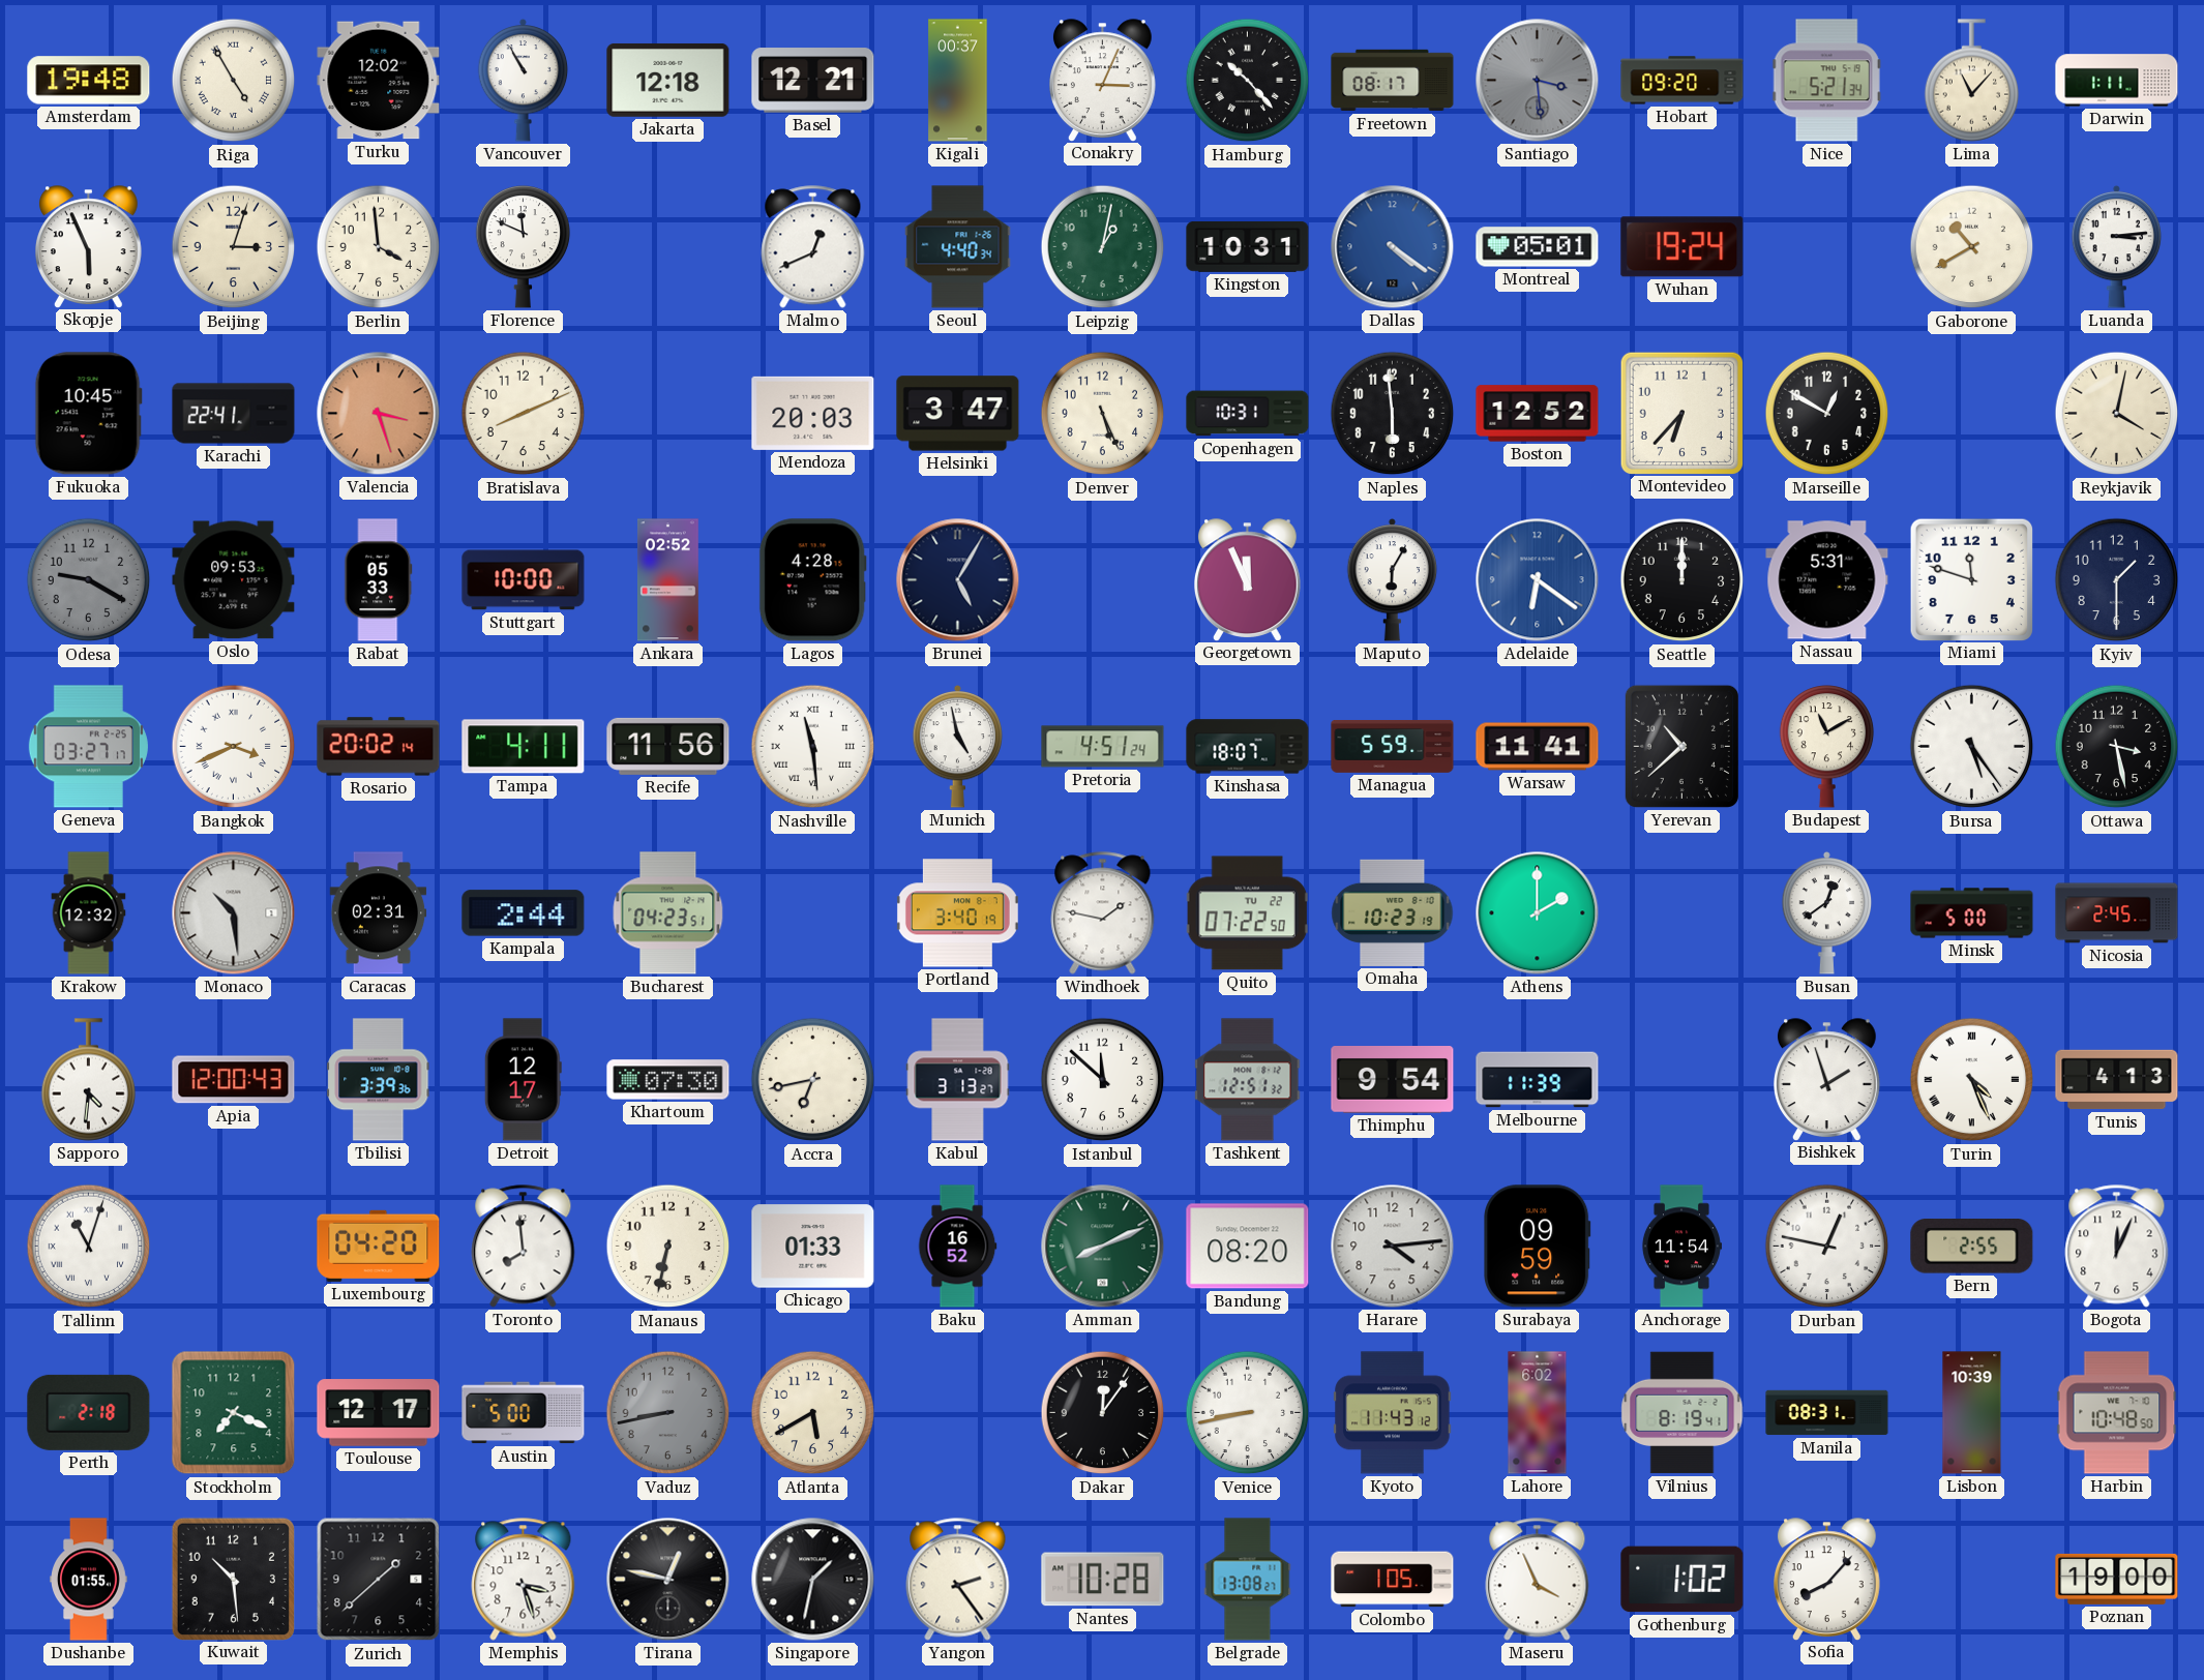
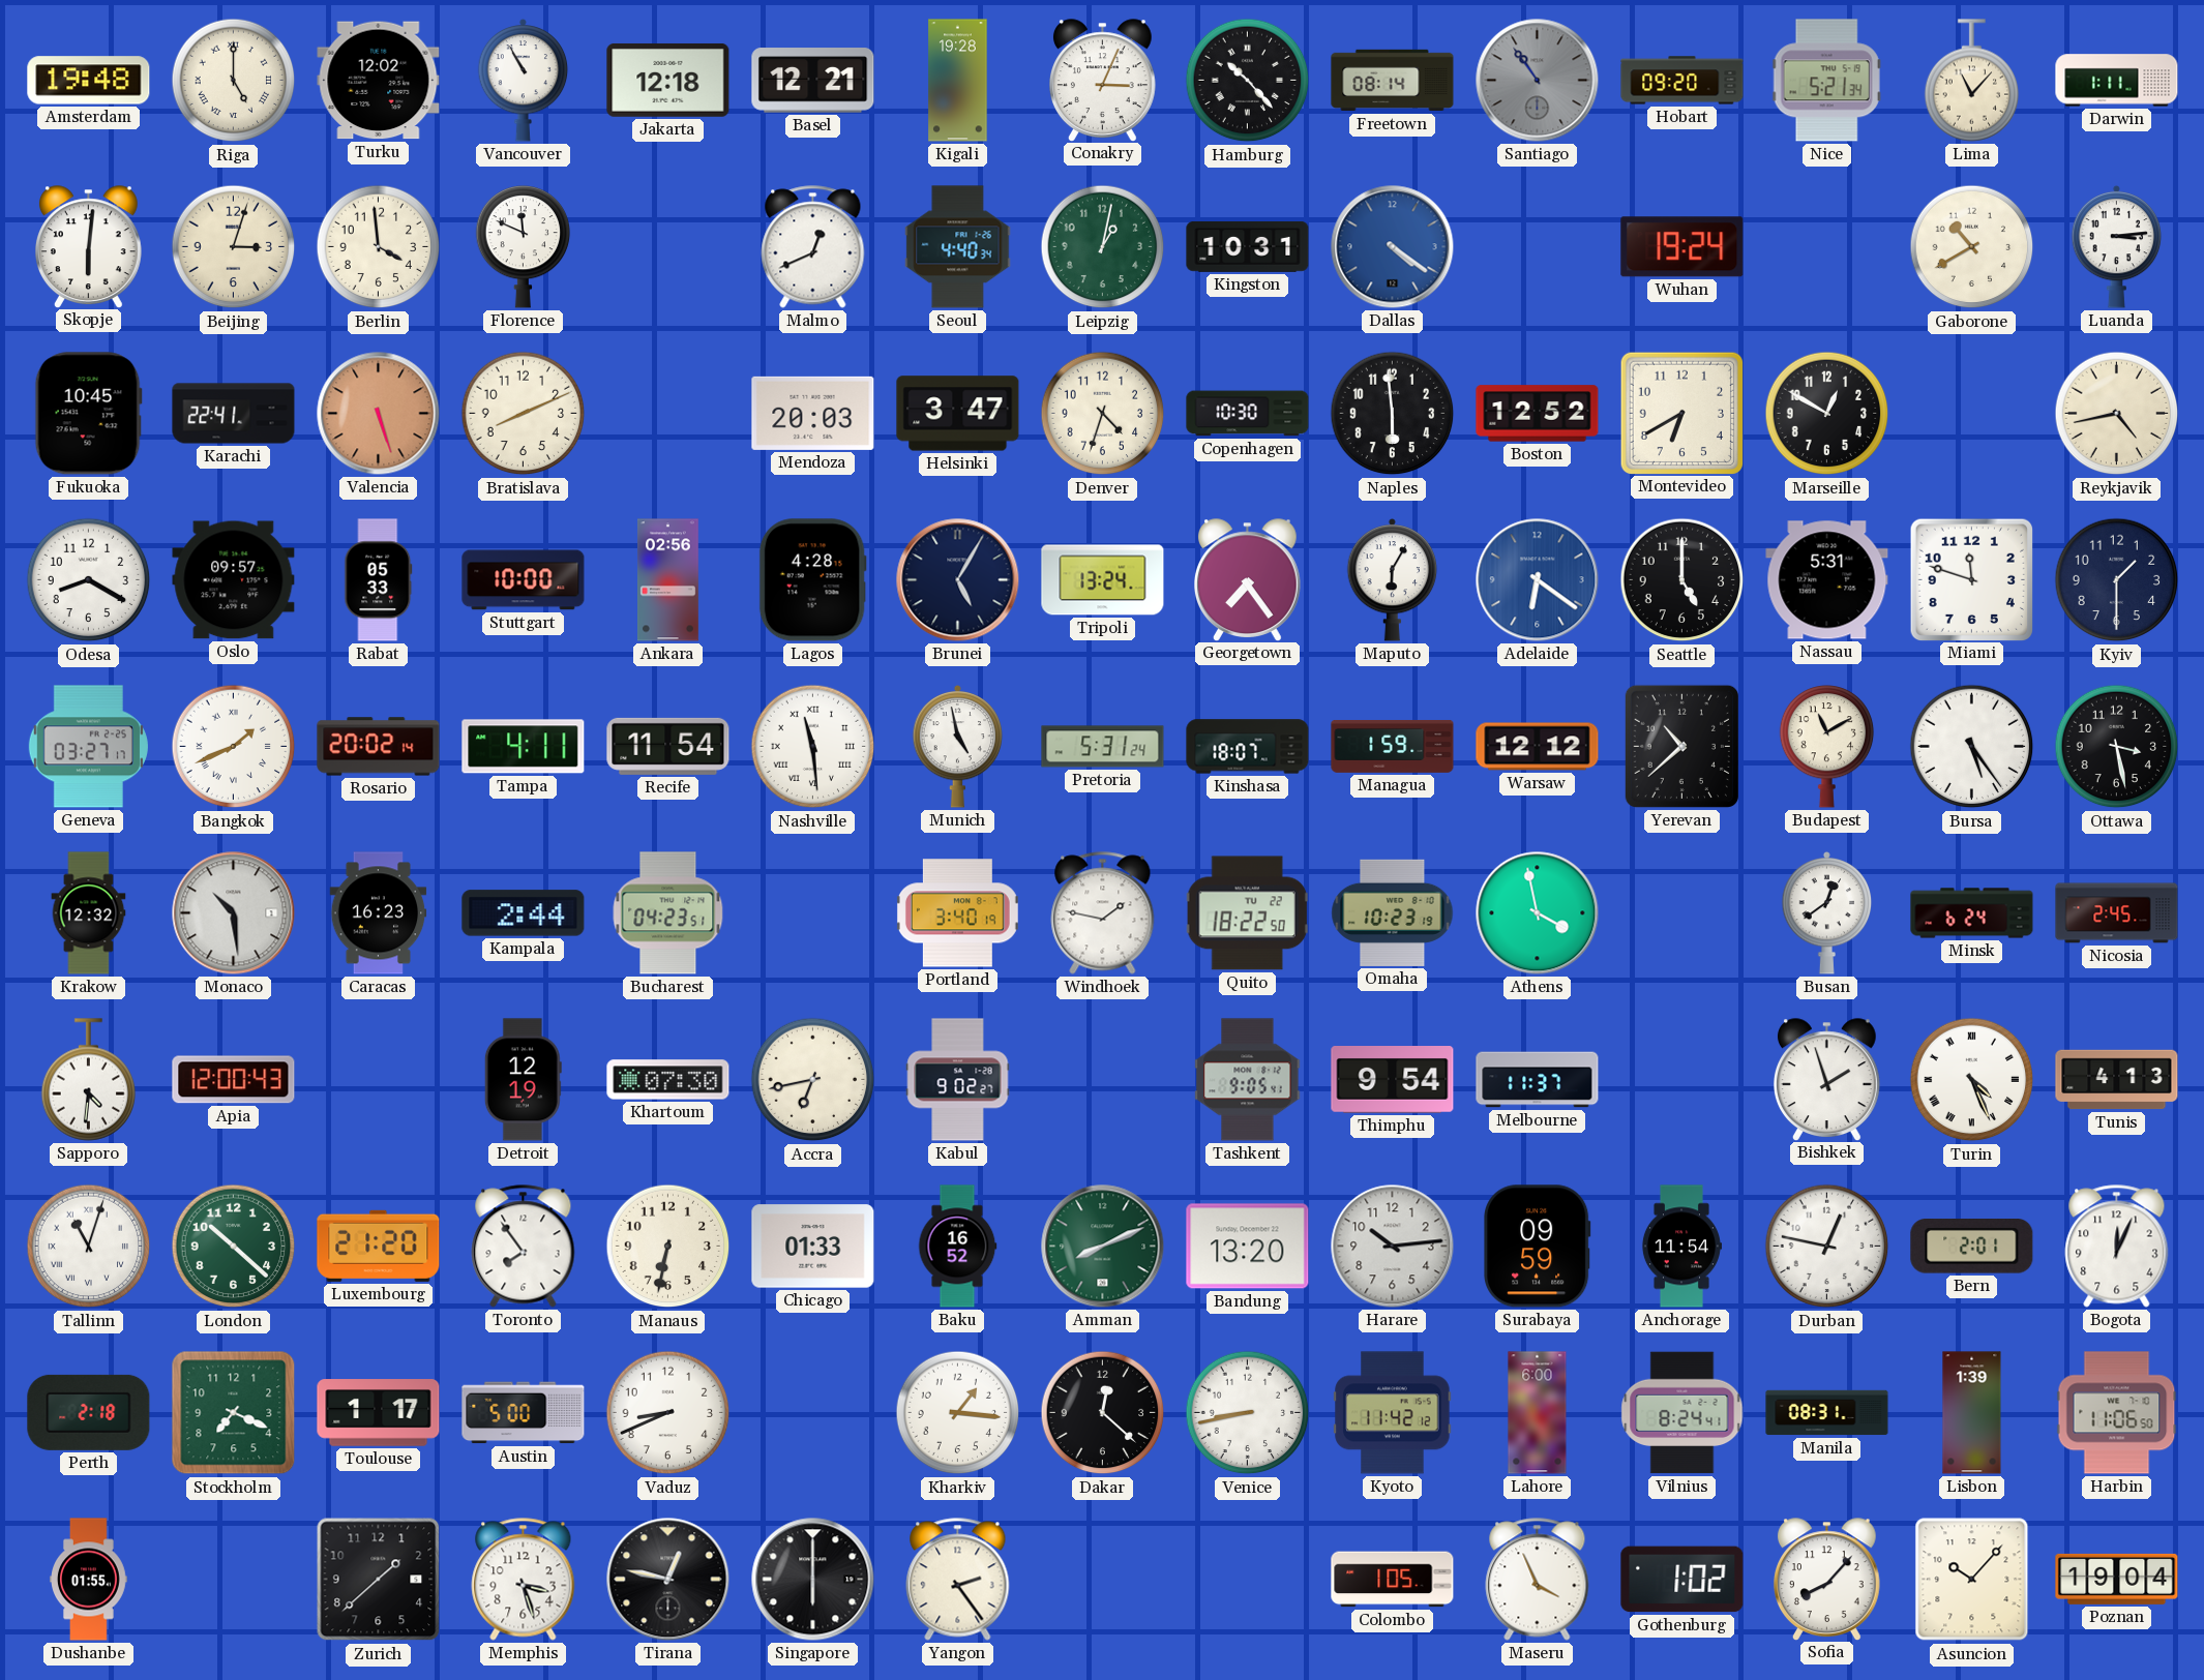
Riga: 4:55 -> 5:00
Kigali: 00:37 -> 19:28
Freetown: 08:17 -> 08:14
Santiago: 3:29 -> 10:54
Skopje: 5:56 -> 6:01
Montreal: 05:01 -> none
Valencia: 3:27 -> 5:27
Denver: 5:26 -> 4:33
Copenhagen: 10:31 -> 10:30
Montevideo: 6:37 -> 6:40
Reykjavik: 4:02 -> 4:43
Odesa: 9:20 -> 8:20
Odesa dial: grey -> white
Oslo: 09:53 -> 09:57
Ankara: 02:52 -> 02:56
Tripoli: none -> 13:24
Georgetown: 11:56 -> 7:24
Seattle: 12:00 -> 5:00
Bangkok: 3:41 -> 1:41
Recife: 11:56 -> 11:54
Pretoria: 4:51 -> 5:31
Managua: 5:59 -> 1:59
Warsaw: 11:41 -> 12:12
Caracas: 02:31 -> 16:23
Quito: 07:22 -> 18:22
Athens: 2:00 -> 3:58
Minsk: 5:00 -> 6:24
Tbilisi: 3:39 -> none
Detroit: 12:17 -> 12:19
Kabul: 3:13 -> 9:02
Istanbul: 11:52 -> none
Tashkent: 12:51 -> 9:05
Melbourne: 11:39 -> 11:37
London: none -> 10:22
Luxembourg: 04:20 -> 21:20
Toronto: 7:59 -> 7:54
Bandung: 08:20 -> 13:20
Harare: 4:14 -> 10:14
Bern: 2:55 -> 2:01
Toulouse: 12:17 -> 1:17
Vaduz: 8:43 -> 8:41
Vaduz dial: grey -> white
Atlanta: 5:40 -> none
Kharkiv: none -> 1:16
Dakar: 12:06 -> 12:22
Kyoto: 11:43 -> 11:42
Lahore: 6:02 -> 6:00
Vilnius: 8:19 -> 8:24
Lisbon: 10:39 -> 1:39
Harbin: 10:48 -> 11:06
Kuwait: 10:29 -> none
Singapore: 1:32 -> 6:00
Nantes: 10:28 -> none
Belgrade: 13:08 -> none
Asuncion: none -> 10:07
Poznan: 19:00 -> 19:04
